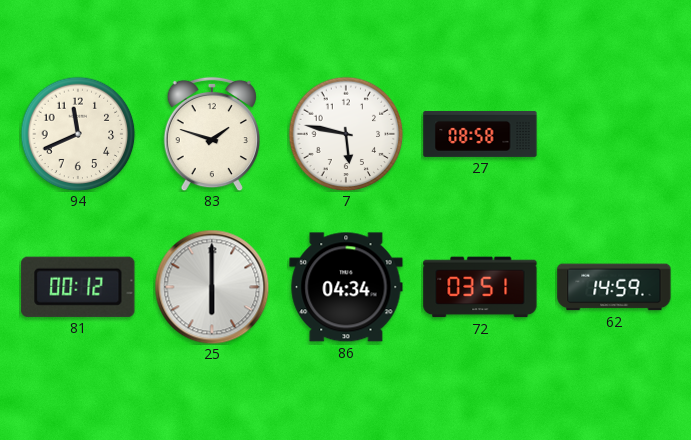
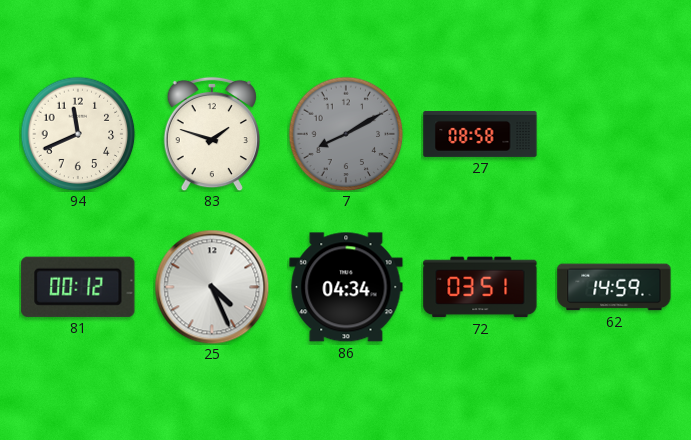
7: 5:47 -> 8:10
7 dial: white -> grey
25: 6:00 -> 4:26
